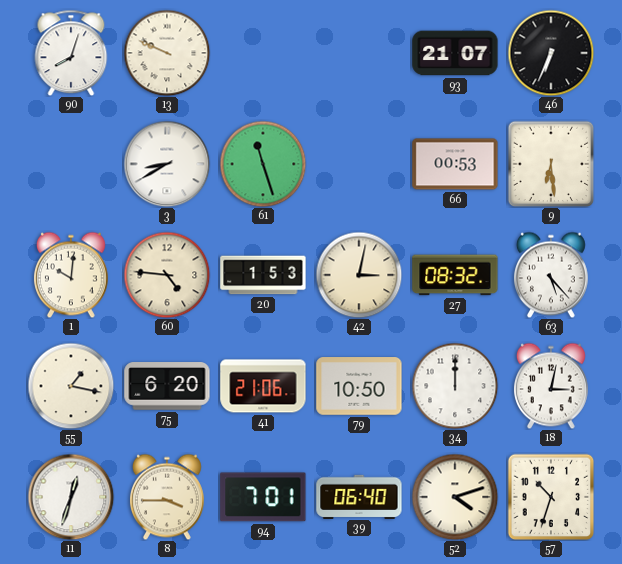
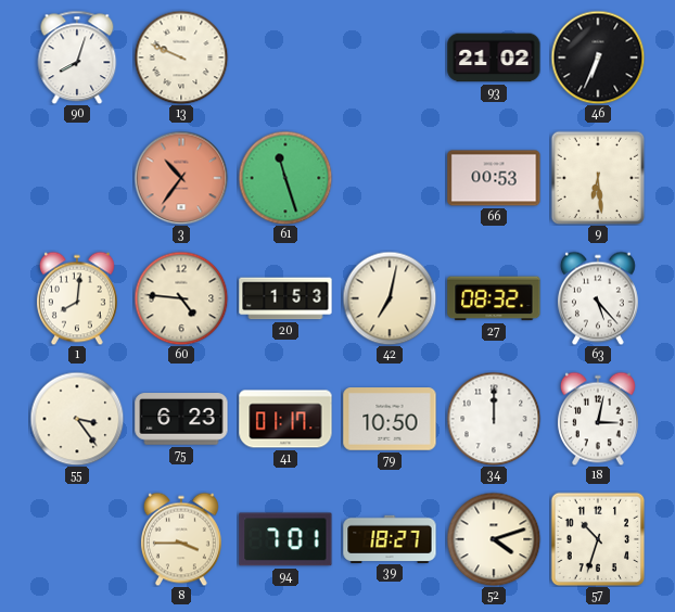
93: 21:07 -> 21:02
3: 8:40 -> 10:36
3 dial: white -> salmon
1: 10:01 -> 8:01
42: 3:02 -> 7:02
55: 1:17 -> 3:24
75: 6:20 -> 6:23
41: 21:06 -> 01:17
11: 12:33 -> none
39: 06:40 -> 18:27
